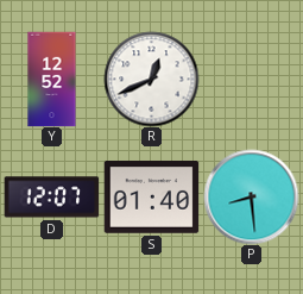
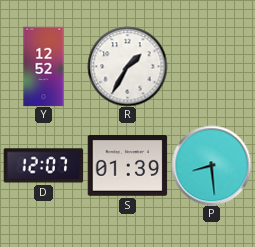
R: 12:41 -> 1:35
S: 01:40 -> 01:39
